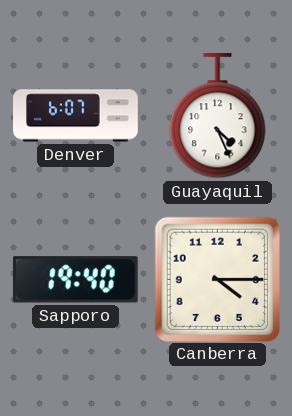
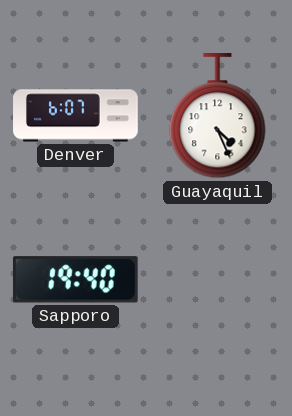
Canberra: 4:15 -> none
